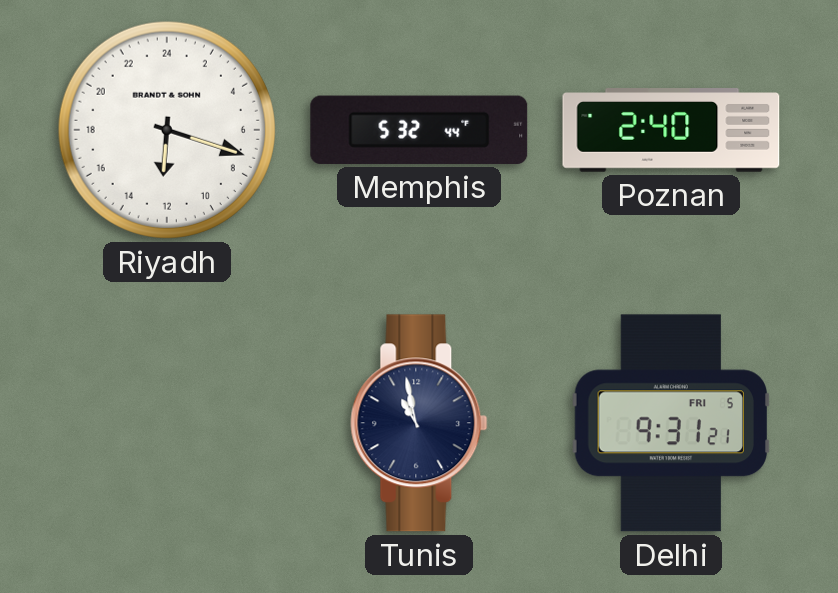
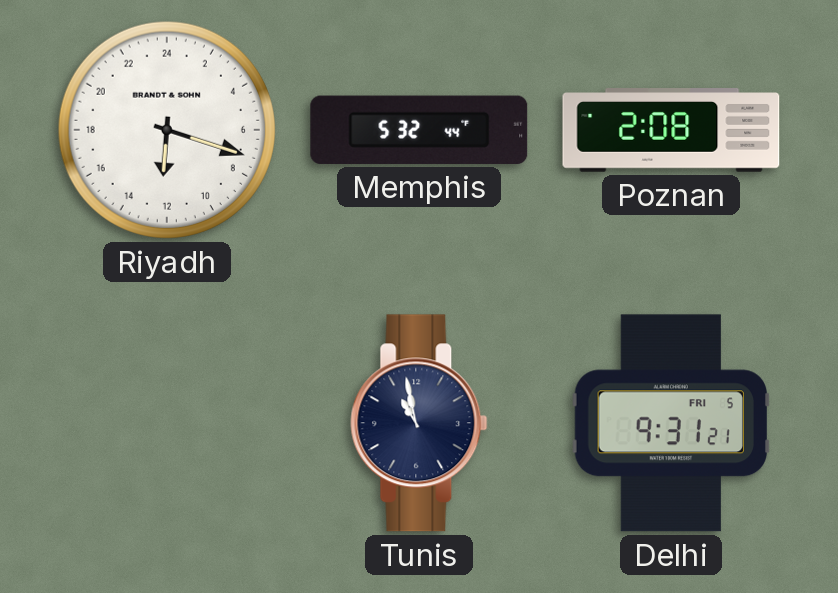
Poznan: 2:40 -> 2:08
